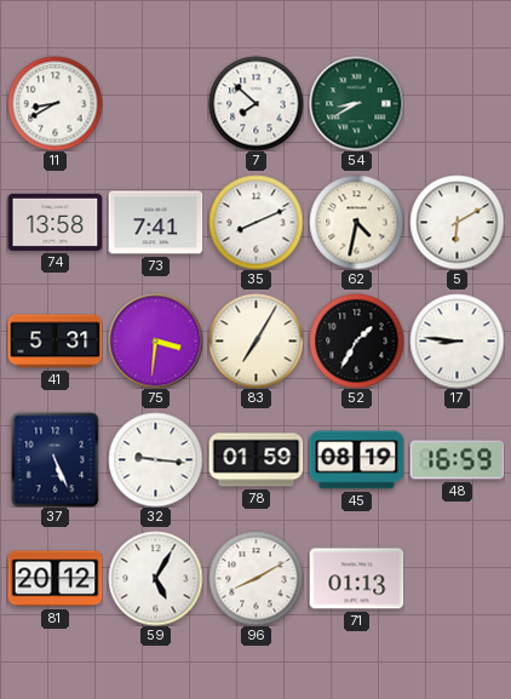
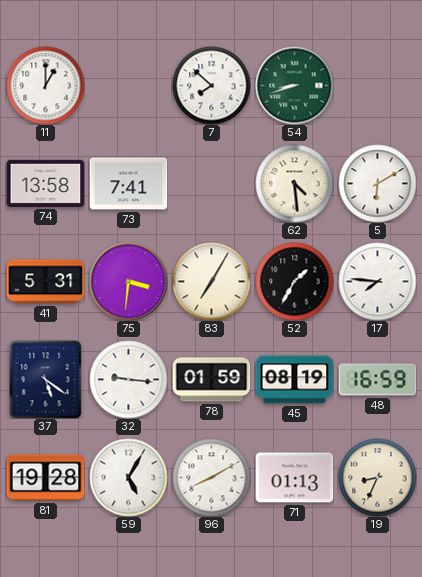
11: 8:40 -> 1:00
54: 8:40 -> 8:42
35: 8:11 -> none
62: 4:32 -> 4:29
17: 8:46 -> 7:46
37: 5:26 -> 5:21
81: 20:12 -> 19:28
19: none -> 8:34
